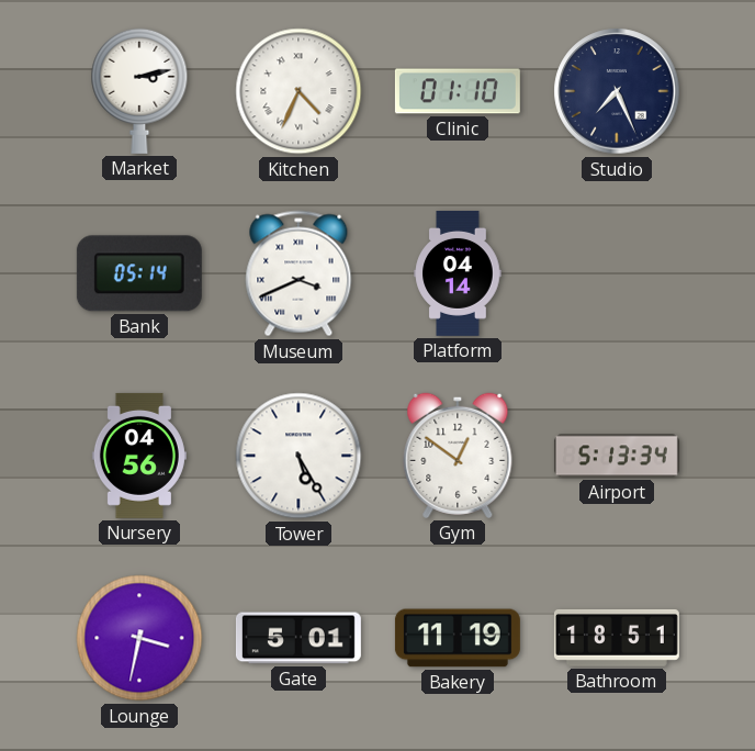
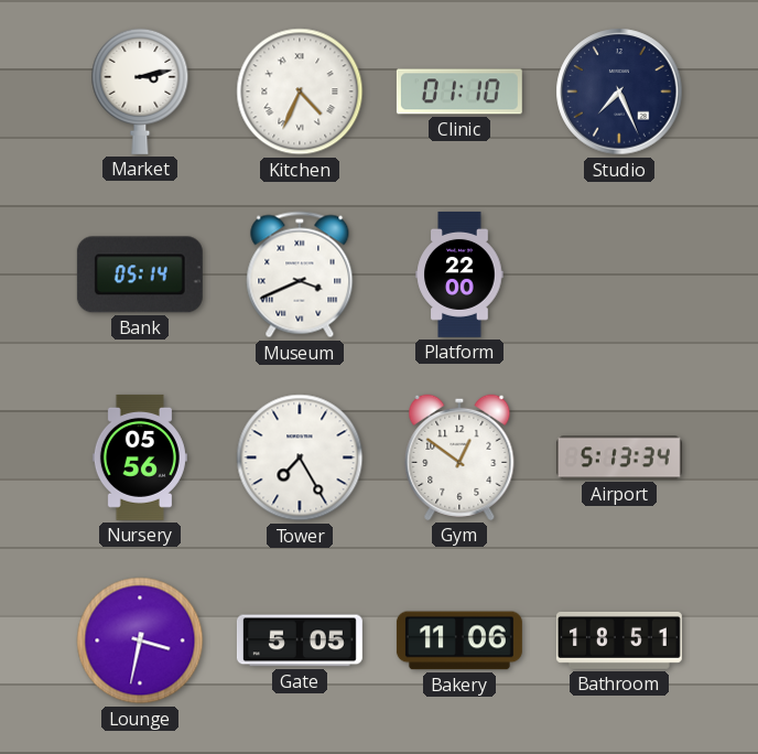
Platform: 04:14 -> 22:00
Nursery: 04:56 -> 05:56
Tower: 5:25 -> 7:25
Gate: 5:01 -> 5:05
Bakery: 11:19 -> 11:06
